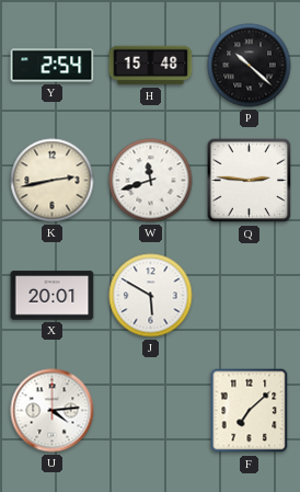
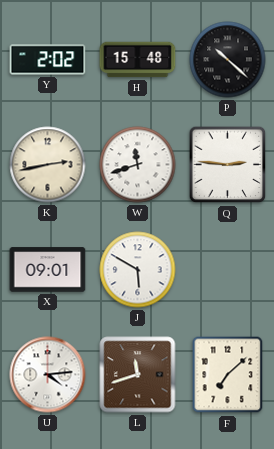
Y: 2:54 -> 2:02
X: 20:01 -> 09:01
L: none -> 11:42
